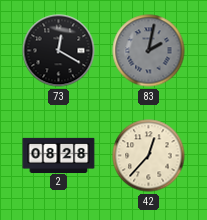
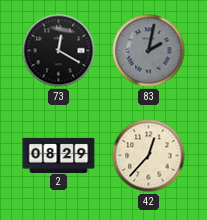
2: 08:28 -> 08:29
